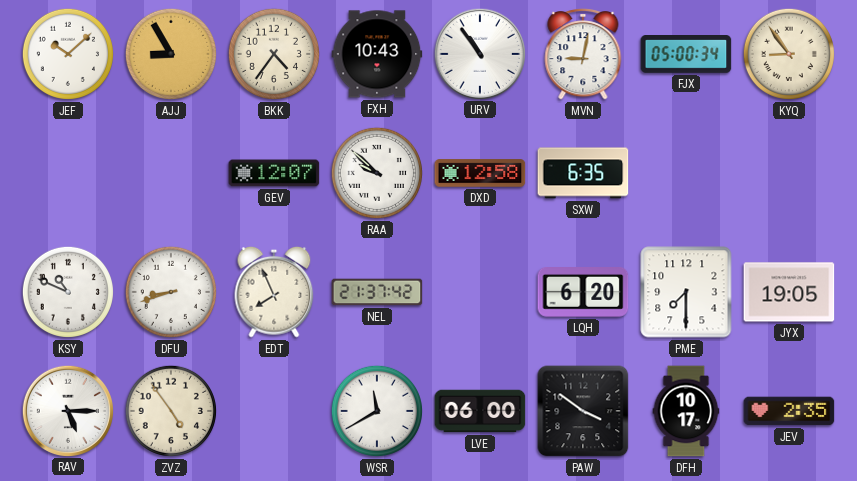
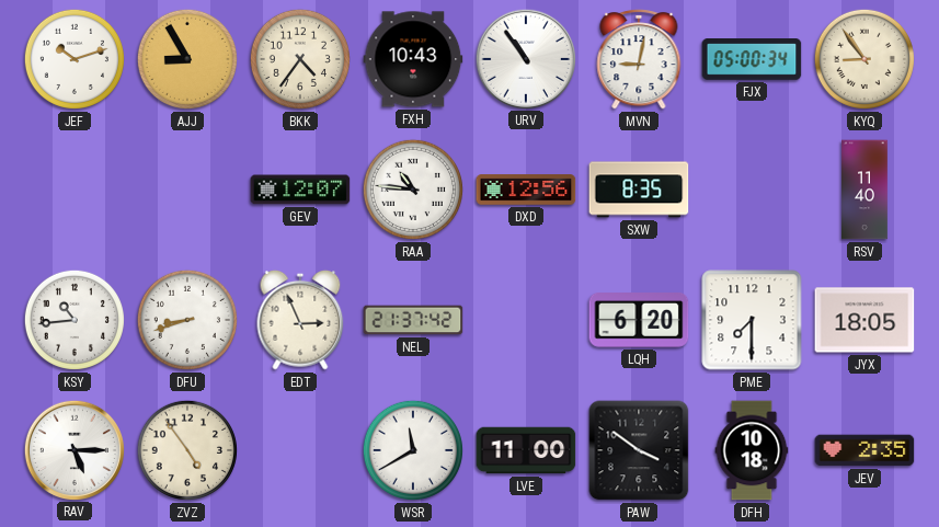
JEF: 10:08 -> 10:12
RAA: 9:52 -> 10:46
DXD: 12:58 -> 12:56
SXW: 6:35 -> 8:35
RSV: none -> 11:40
KSY: 10:49 -> 10:44
EDT: 7:56 -> 2:56
JYX: 19:05 -> 18:05
LVE: 06:00 -> 11:00
DFH: 10:17 -> 10:18
